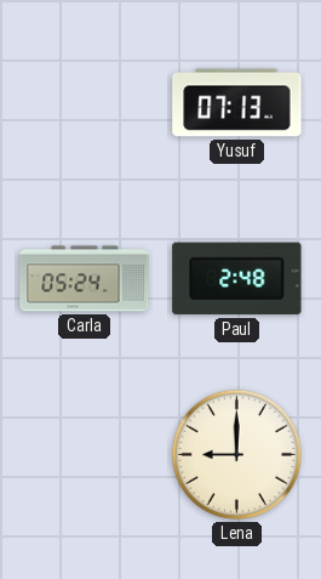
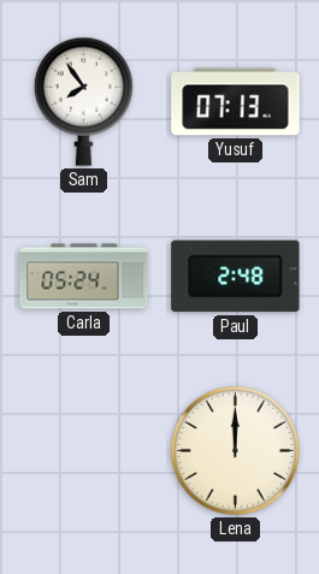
Sam: none -> 7:54
Lena: 9:00 -> 12:00
